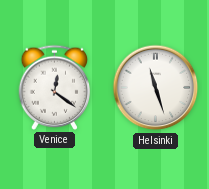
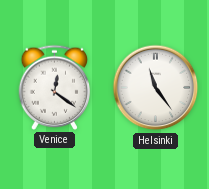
Helsinki: 11:27 -> 11:24
